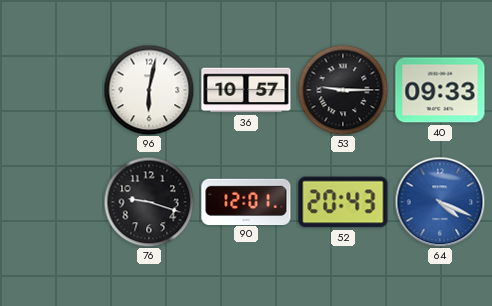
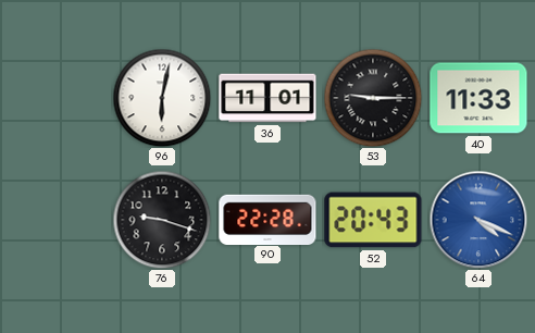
36: 10:57 -> 11:01
40: 09:33 -> 11:33
90: 12:01 -> 22:28
